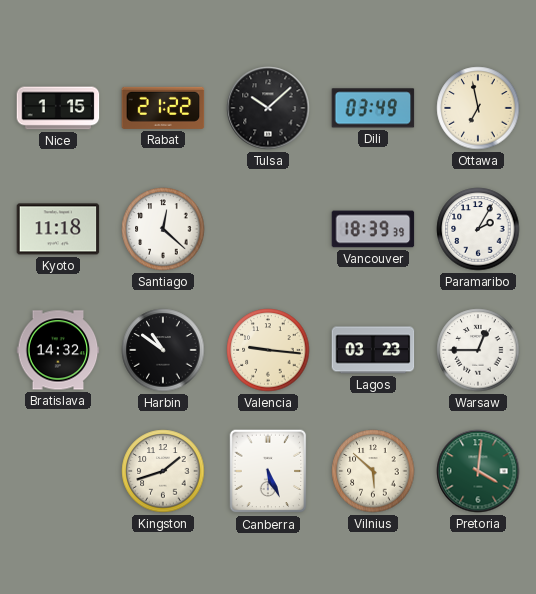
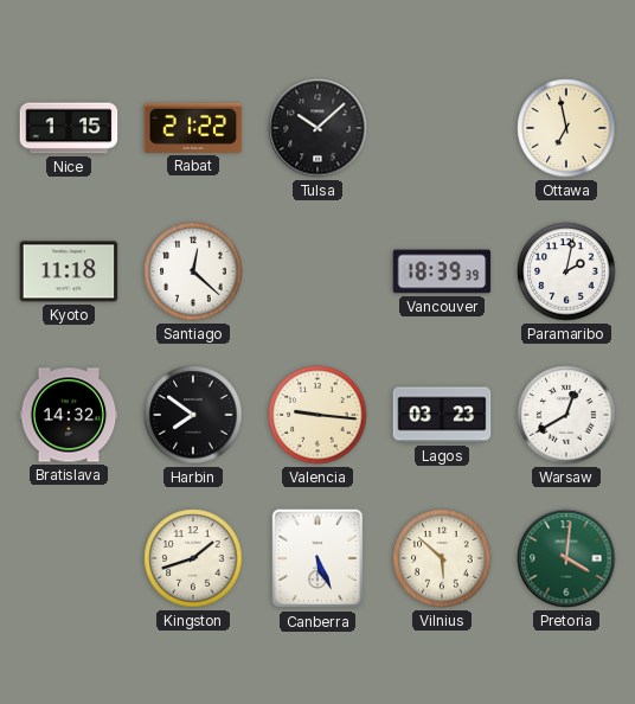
Dili: 03:49 -> none
Paramaribo: 2:05 -> 2:02
Harbin: 10:51 -> 7:51
Warsaw: 12:45 -> 12:40
